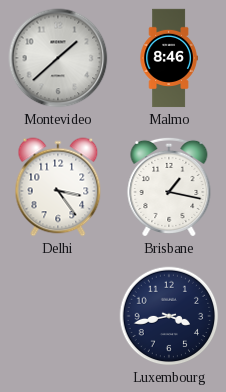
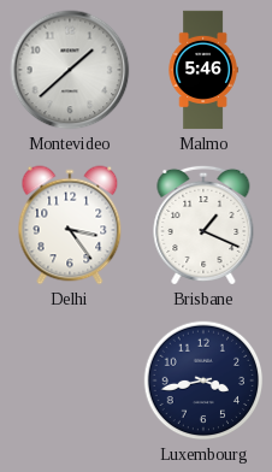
Malmo: 8:46 -> 5:46
Brisbane: 1:17 -> 1:19
